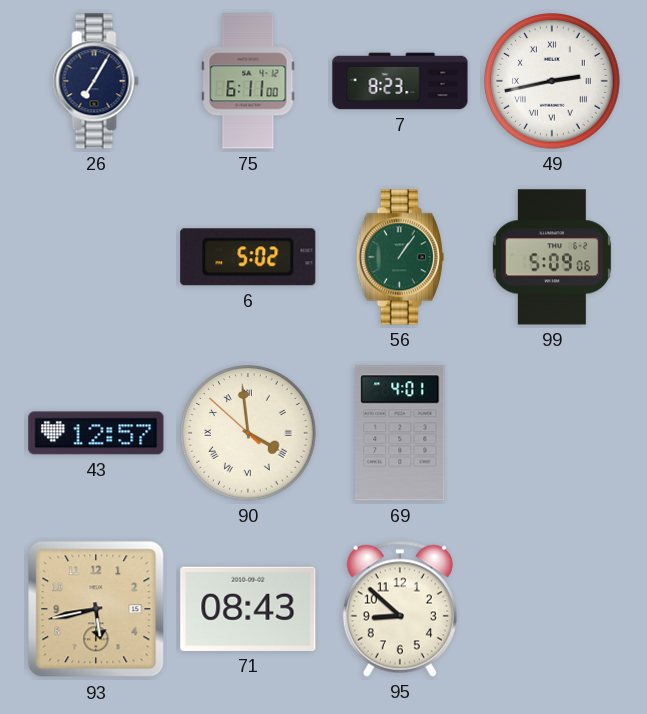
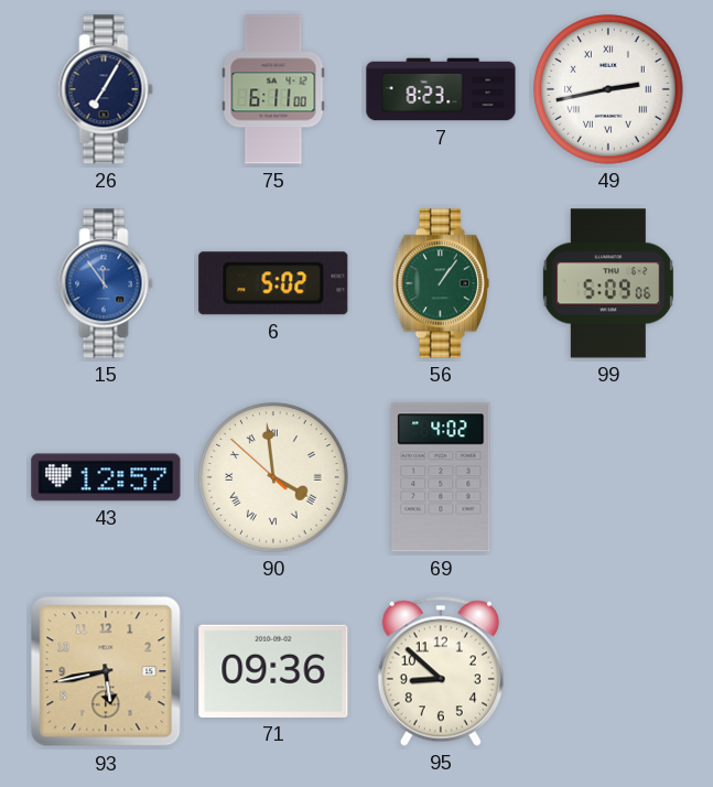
15: none -> 11:54
69: 4:01 -> 4:02
71: 08:43 -> 09:36
